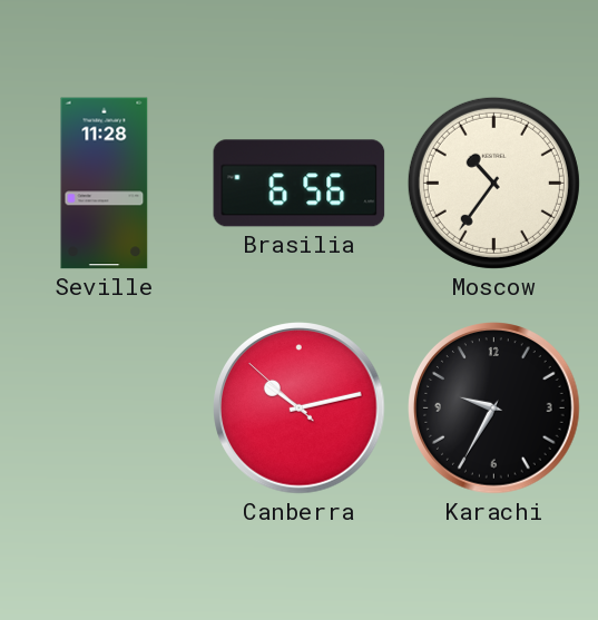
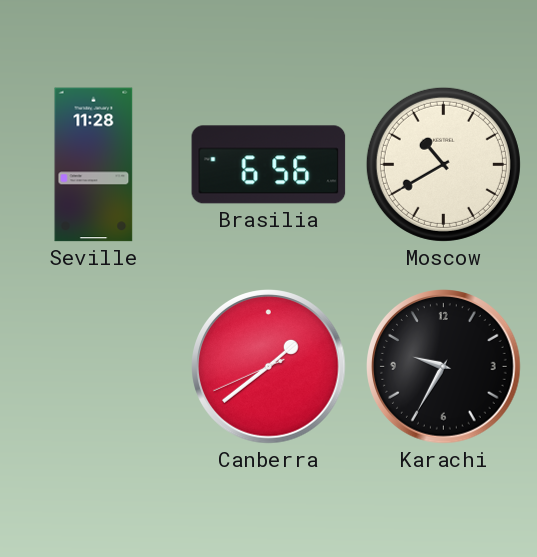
Moscow: 10:36 -> 10:40
Canberra: 10:12 -> 1:38
